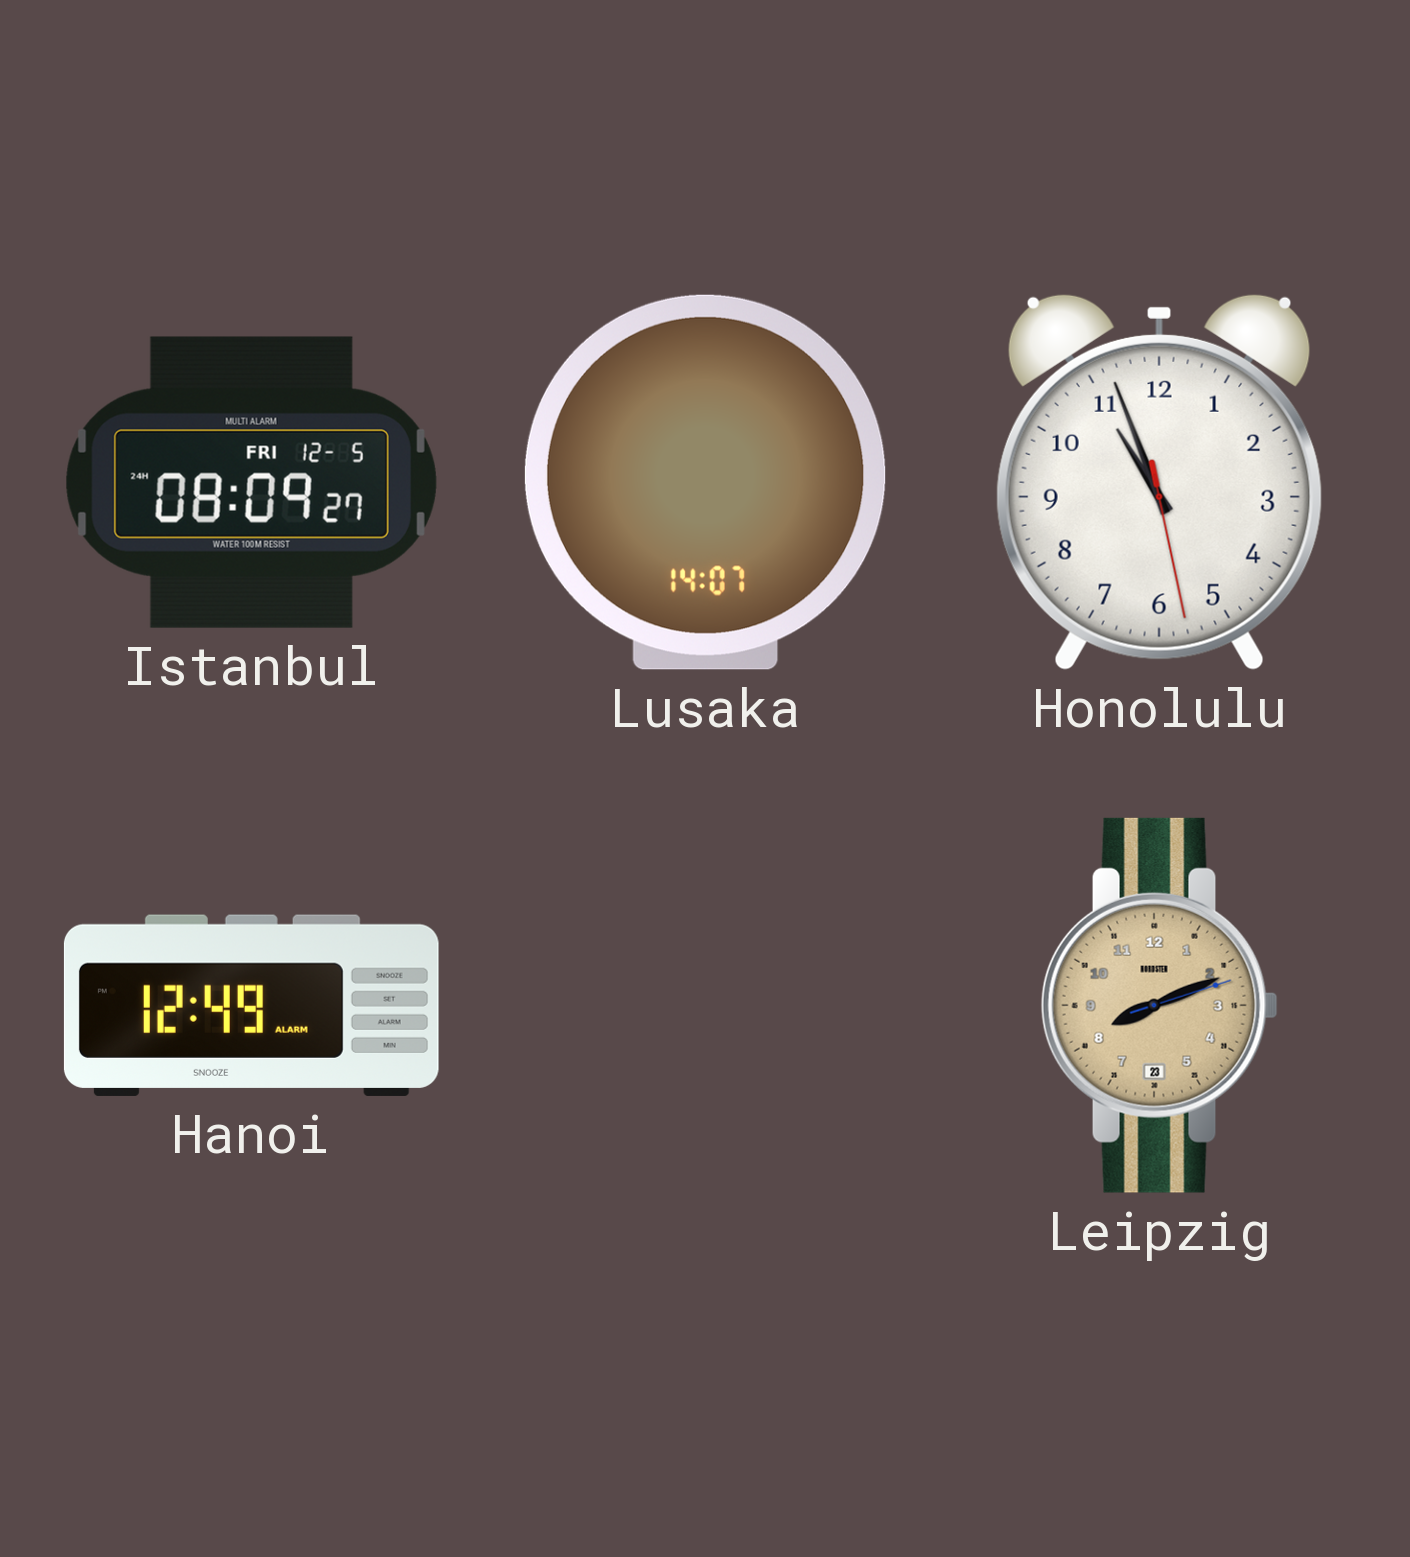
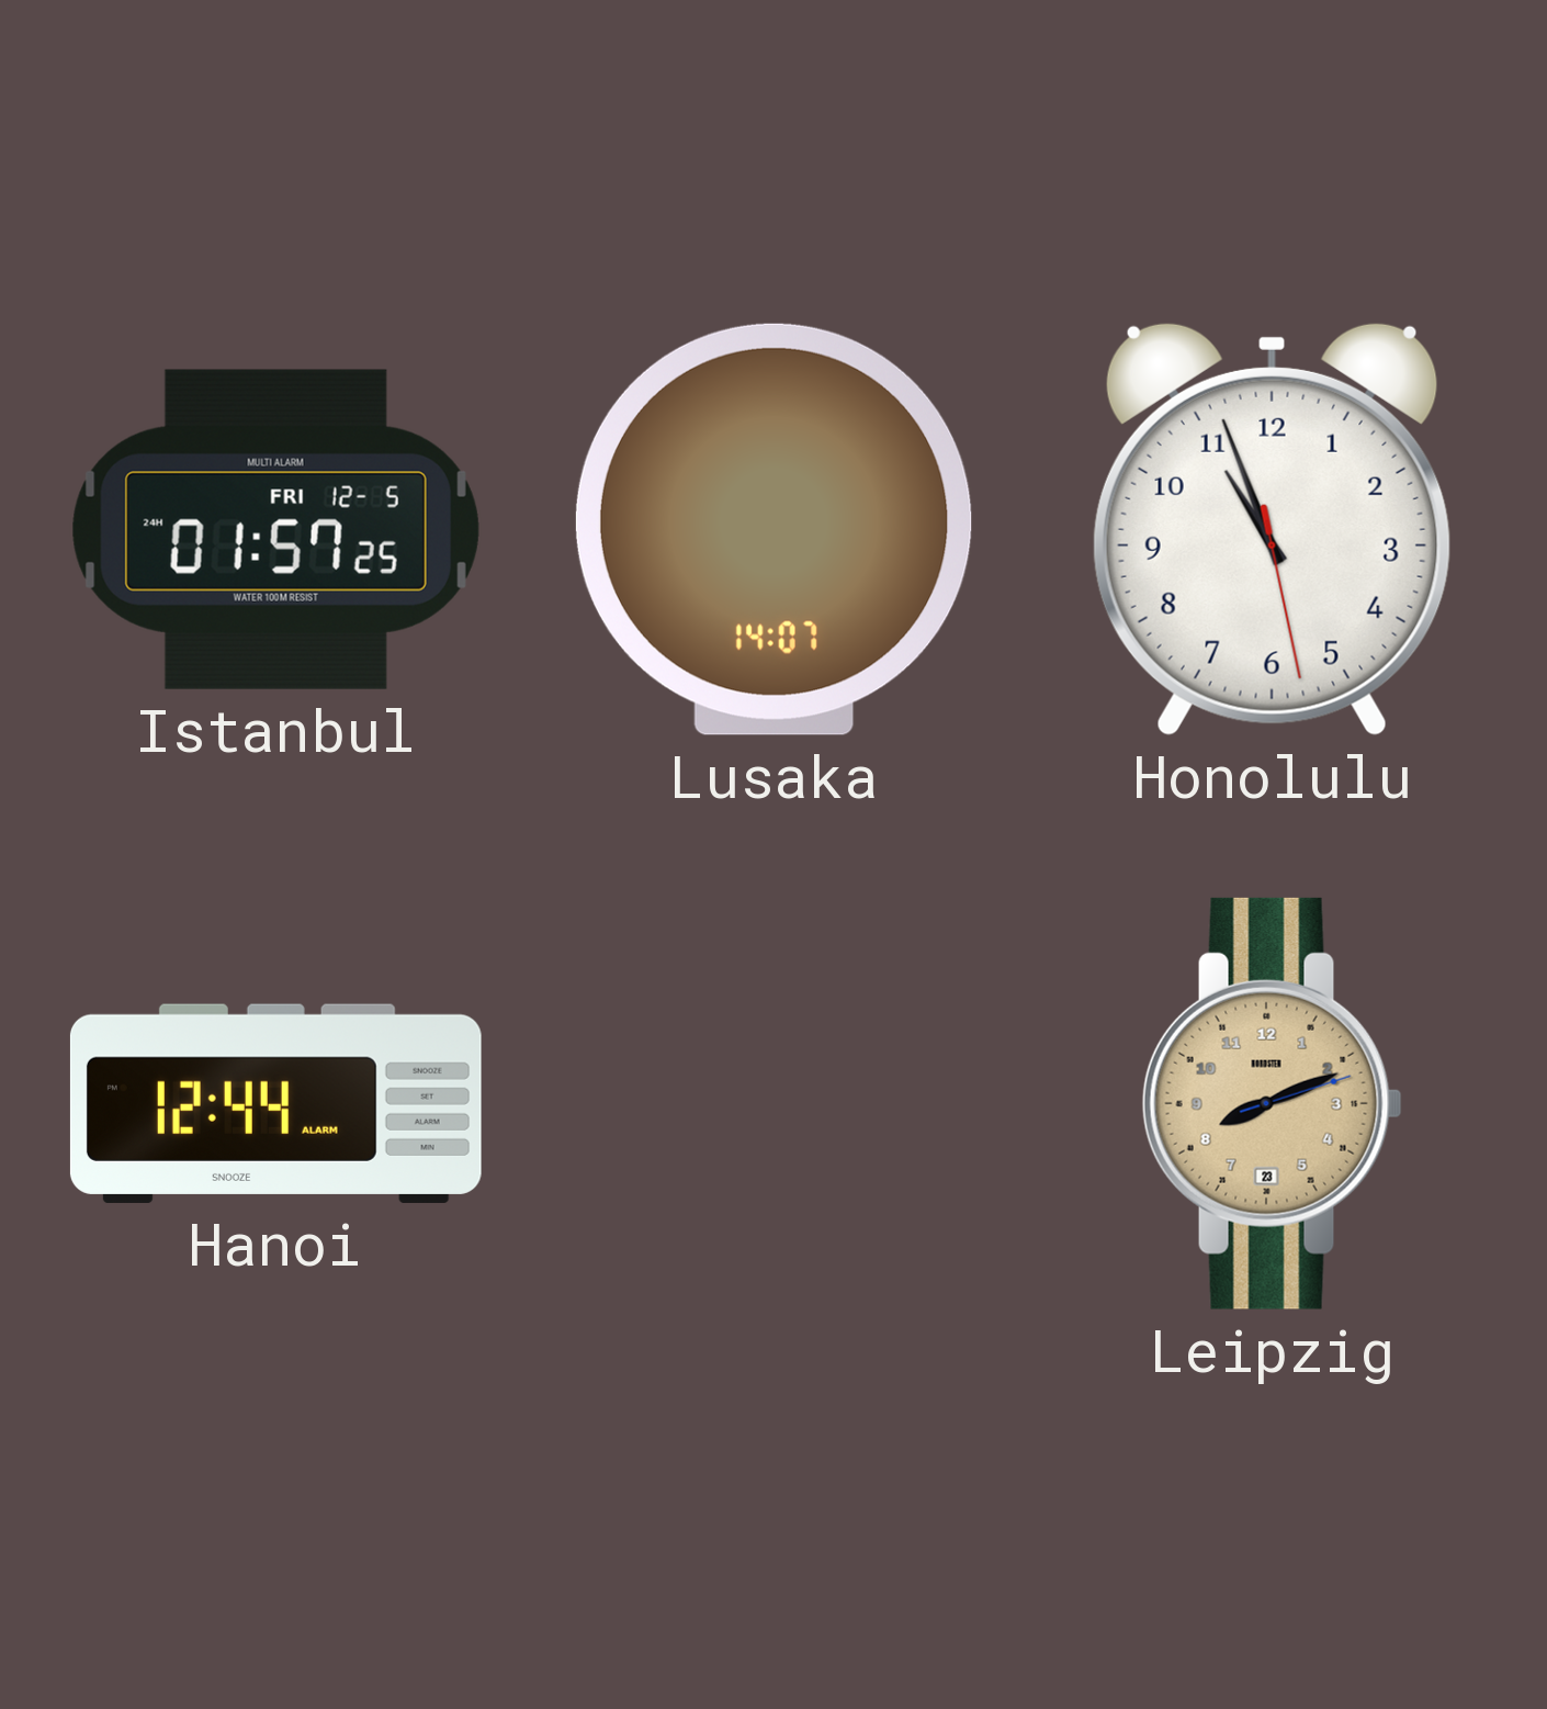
Istanbul: 08:09 -> 01:57
Hanoi: 12:49 -> 12:44
